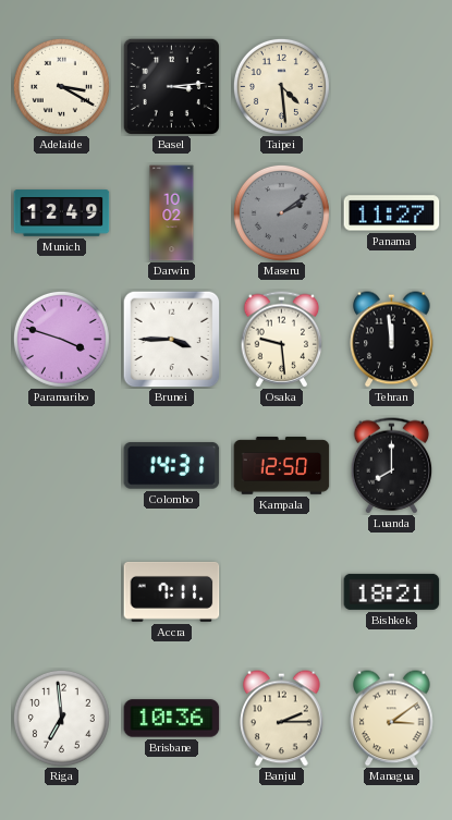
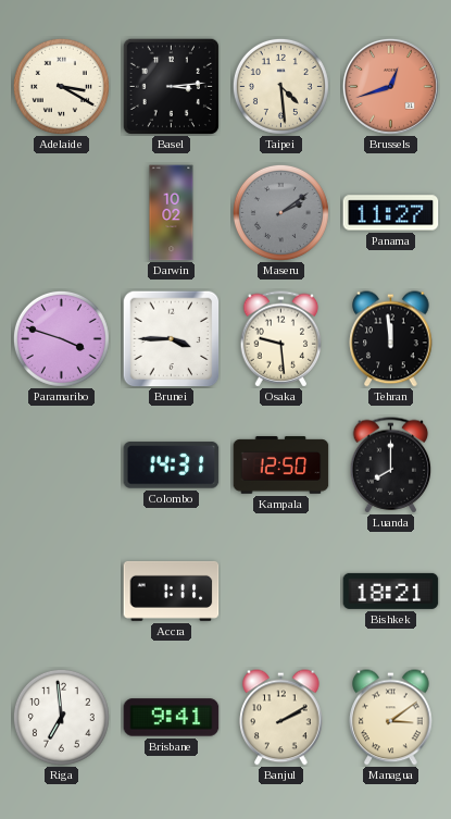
Brussels: none -> 12:42
Munich: 12:49 -> none
Accra: 7:11 -> 1:11
Brisbane: 10:36 -> 9:41
Banjul: 2:15 -> 2:10
